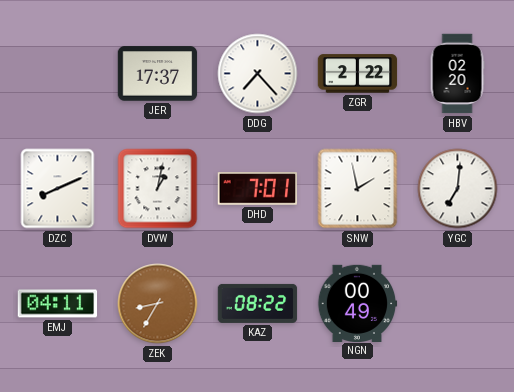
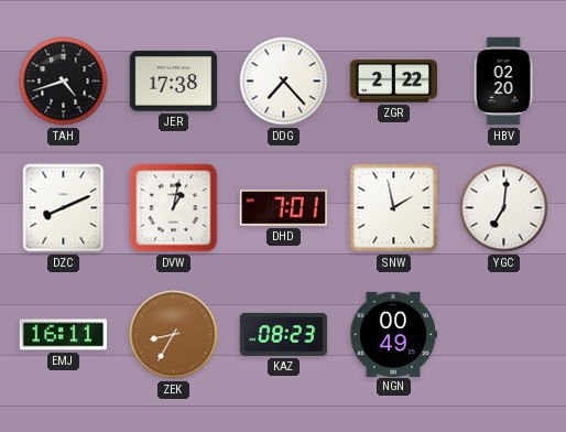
TAH: none -> 4:42
JER: 17:37 -> 17:38
EMJ: 04:11 -> 16:11
KAZ: 08:22 -> 08:23
